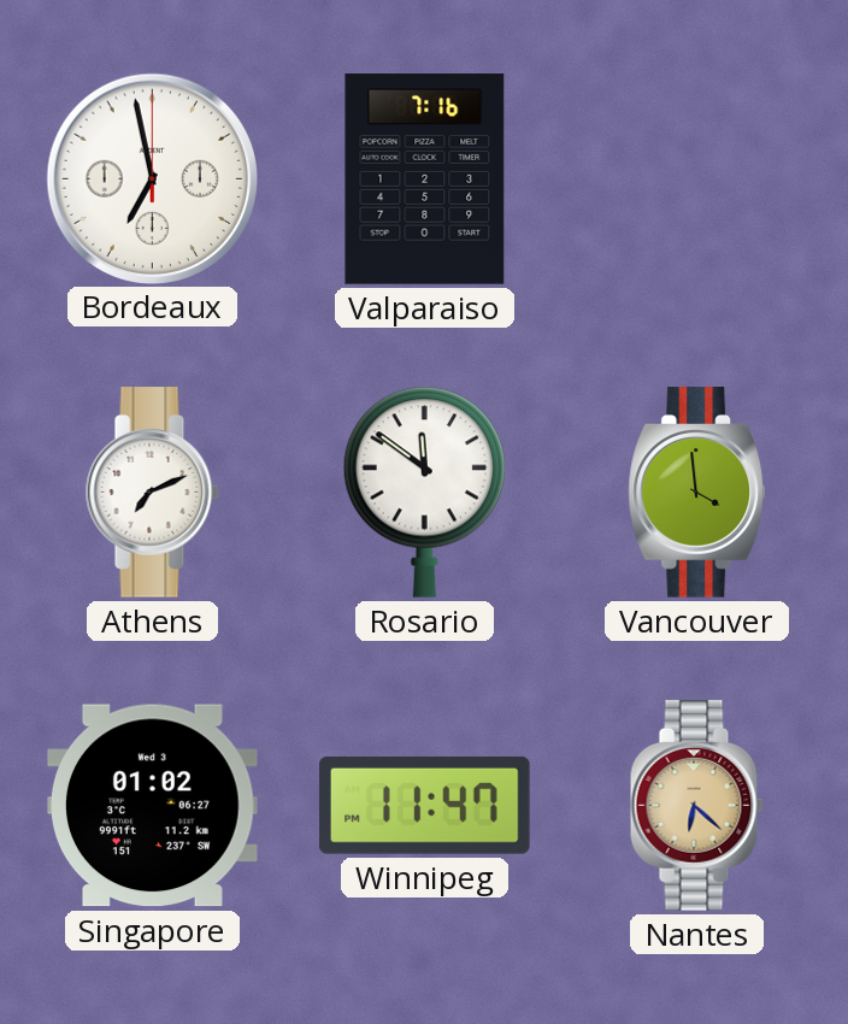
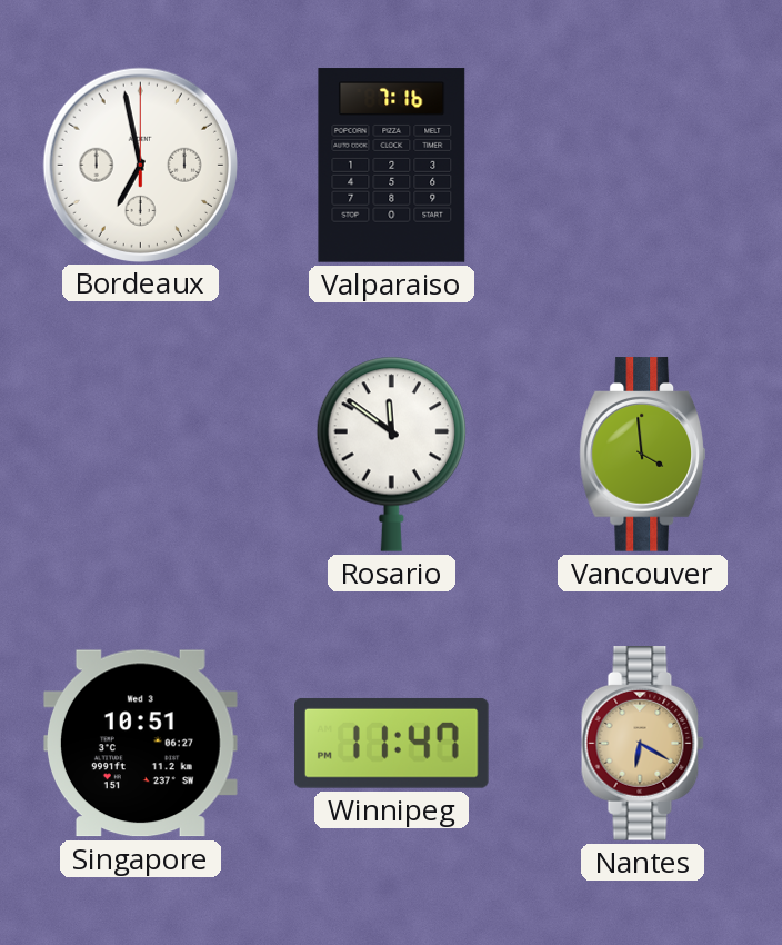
Athens: 7:11 -> none
Singapore: 01:02 -> 10:51
Nantes: 6:22 -> 6:20
